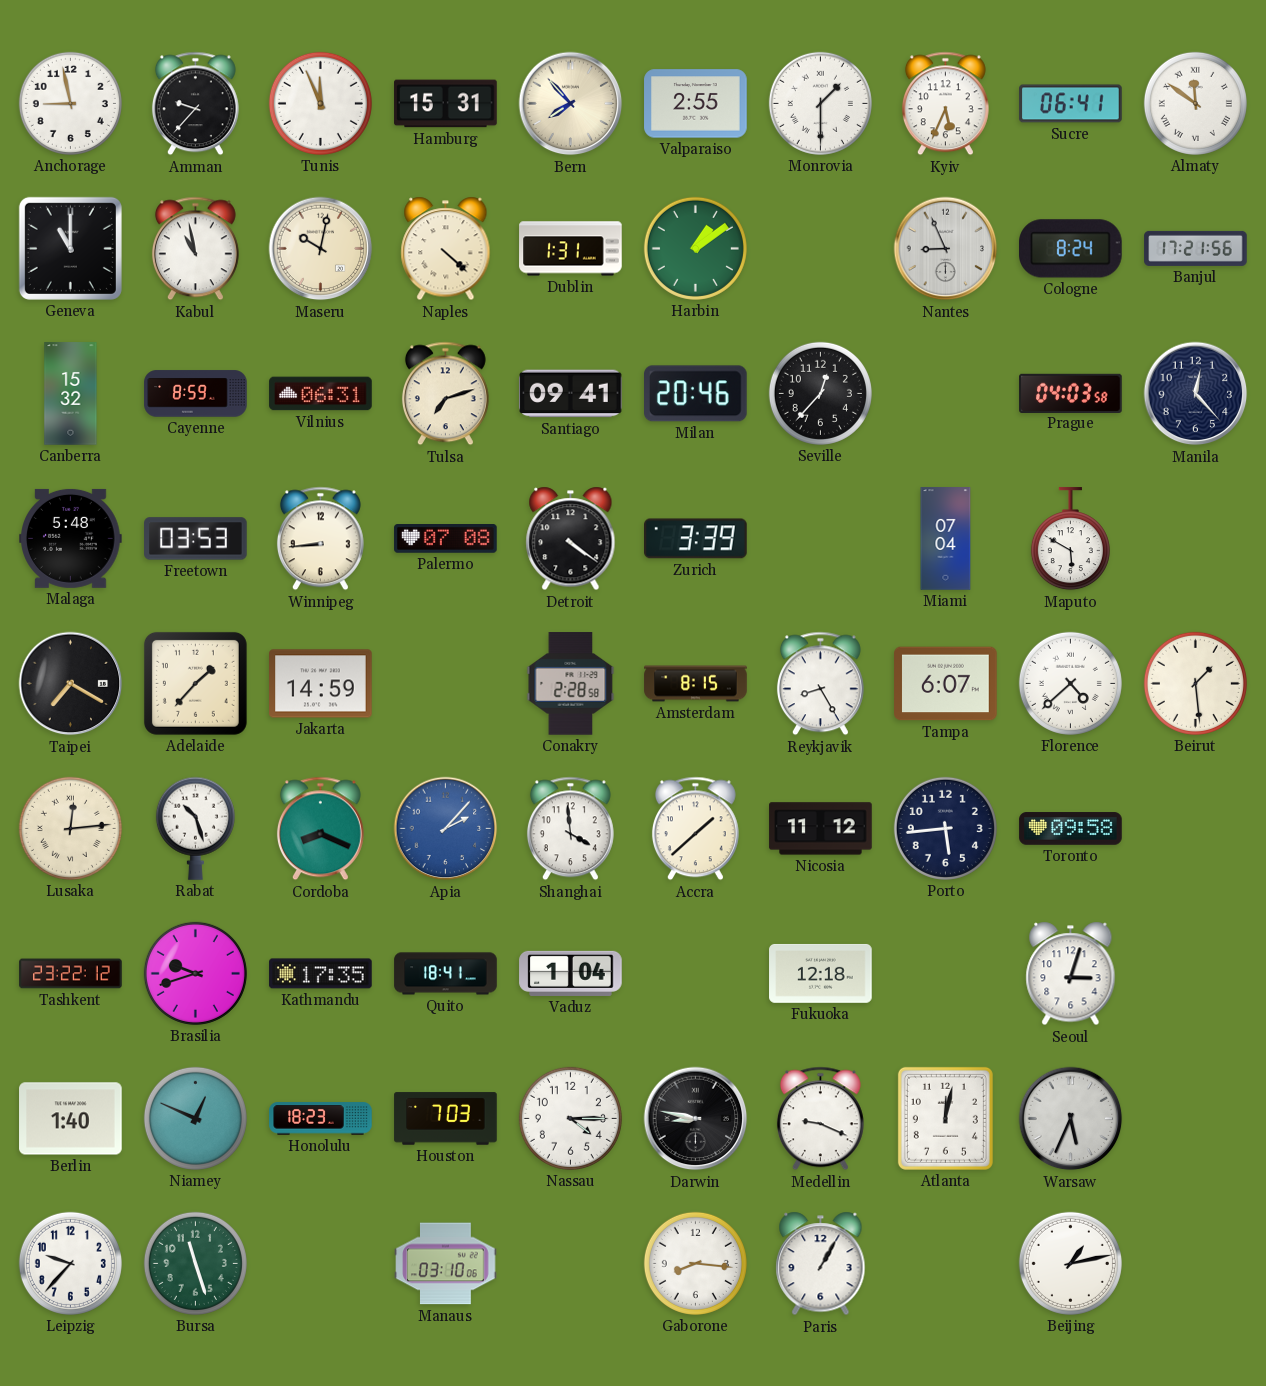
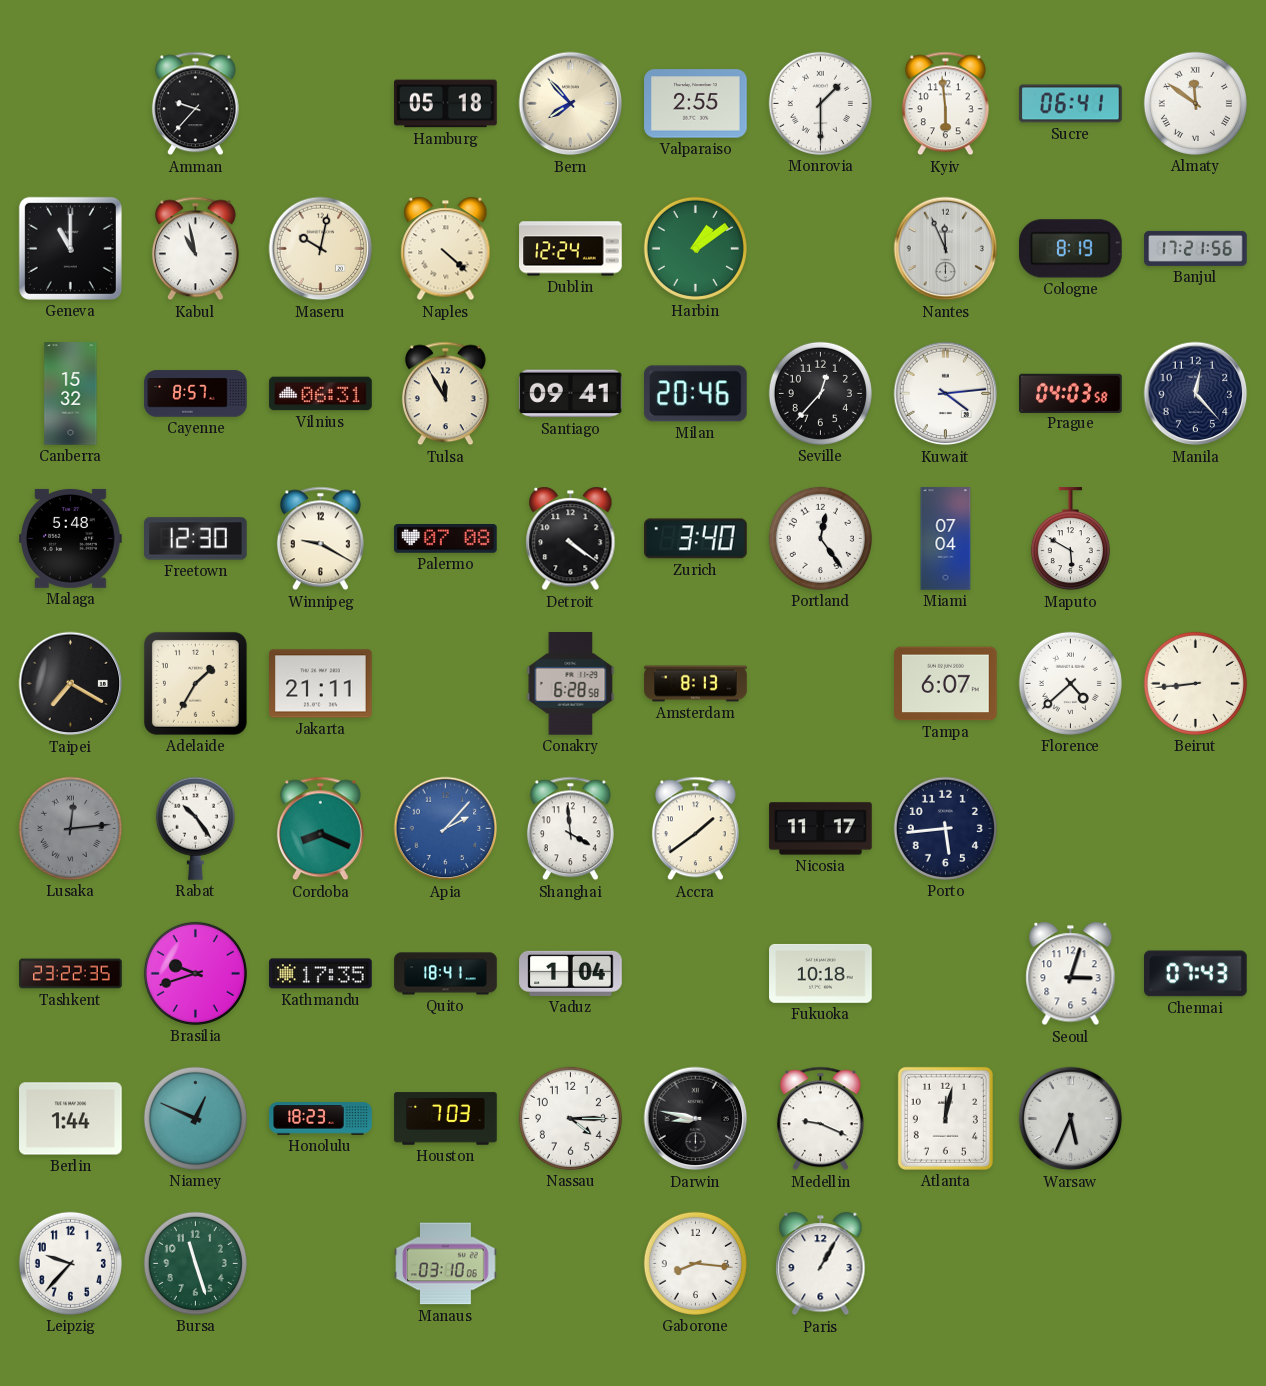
Anchorage: 8:58 -> none
Tunis: 11:56 -> none
Hamburg: 15:31 -> 05:18
Kyiv: 5:34 -> 5:59
Dublin: 1:31 -> 12:24
Nantes: 8:56 -> 11:56
Cologne: 8:24 -> 8:19
Cayenne: 8:59 -> 8:57
Tulsa: 7:12 -> 11:55
Kuwait: none -> 4:14
Freetown: 03:53 -> 12:30
Winnipeg: 8:44 -> 9:20
Zurich: 3:39 -> 3:40
Portland: none -> 12:24
Adelaide: 1:37 -> 1:35
Jakarta: 14:59 -> 21:11
Conakry: 2:28 -> 6:28
Amsterdam: 8:15 -> 8:13
Reykjavik: 8:25 -> none
Beirut: 1:29 -> 8:44
Lusaka dial: cream -> grey
Rabat: 10:27 -> 10:24
Accra: 1:38 -> 1:39
Nicosia: 11:12 -> 11:17
Toronto: 09:58 -> none
Tashkent: 23:22:12 -> 23:22:35
Fukuoka: 12:18 -> 10:18
Chennai: none -> 07:43
Berlin: 1:40 -> 1:44
Beijing: 1:13 -> none
